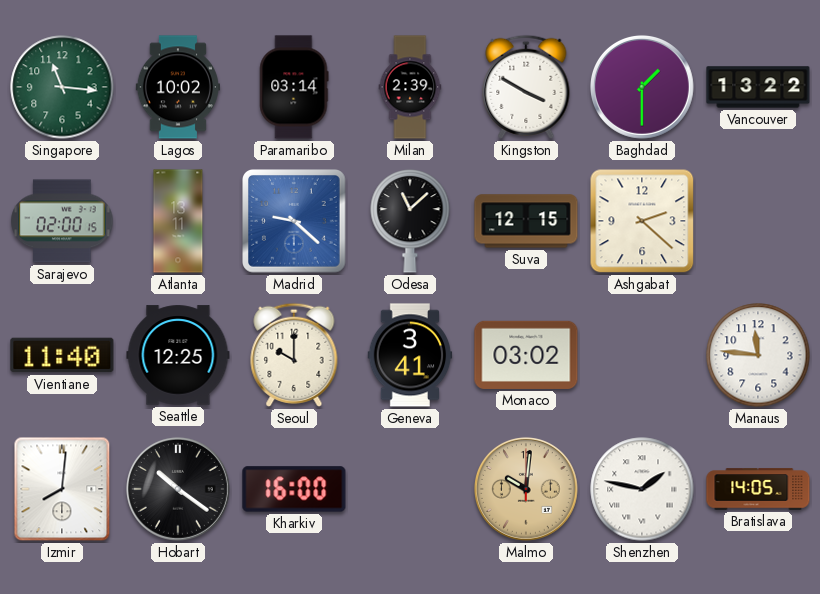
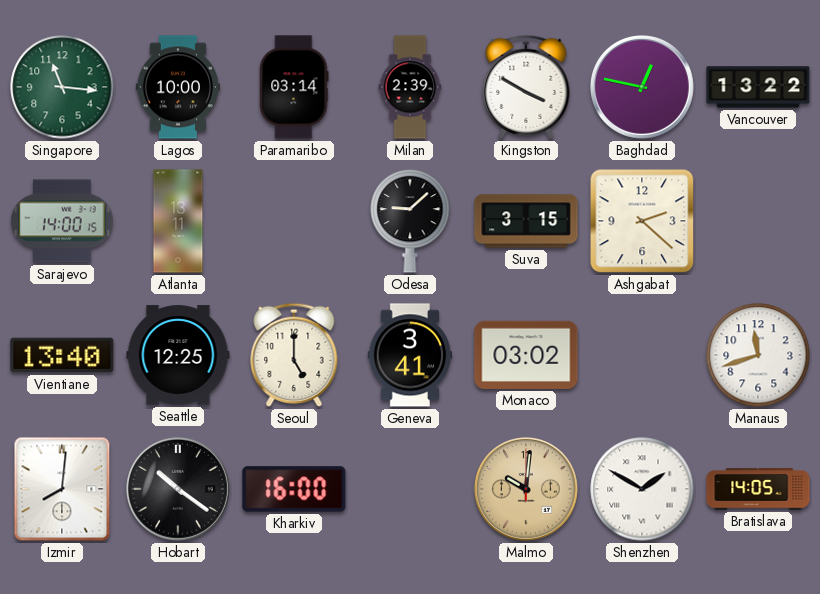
Lagos: 10:02 -> 10:00
Baghdad: 1:30 -> 12:47
Sarajevo: 02:00 -> 14:00
Madrid: 9:22 -> none
Odesa: 11:08 -> 9:08
Suva: 12:15 -> 3:15
Vientiane: 11:40 -> 13:40
Seoul: 10:00 -> 5:00
Manaus: 11:46 -> 11:42
Shenzhen: 1:47 -> 1:50
